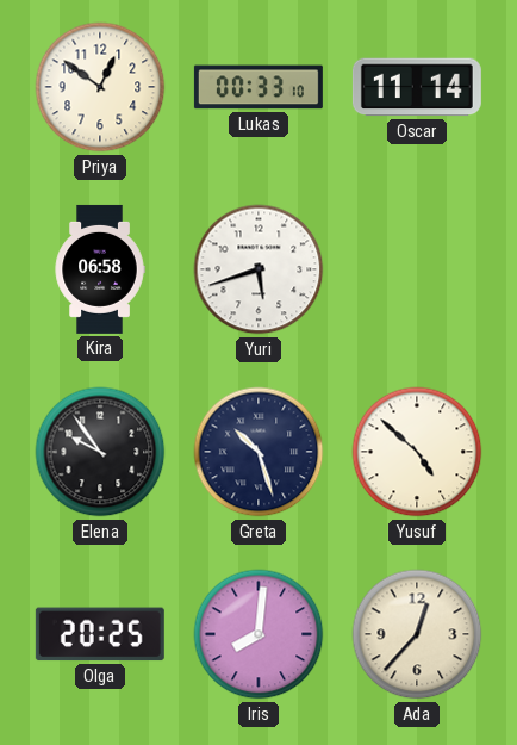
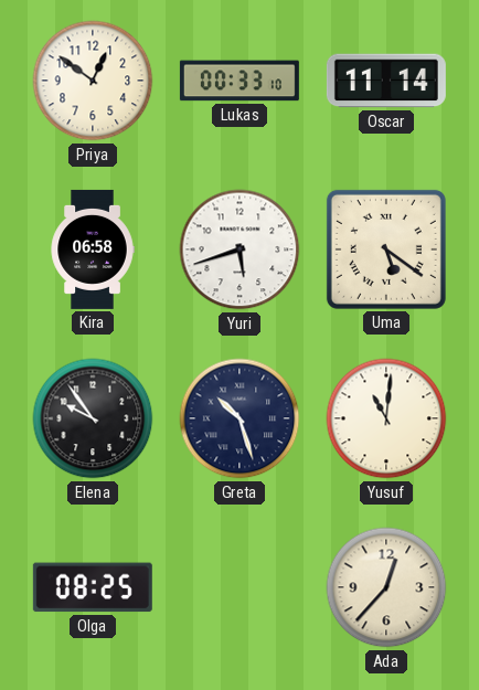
Uma: none -> 5:21
Yusuf: 4:52 -> 11:01
Olga: 20:25 -> 08:25
Iris: 8:01 -> none
